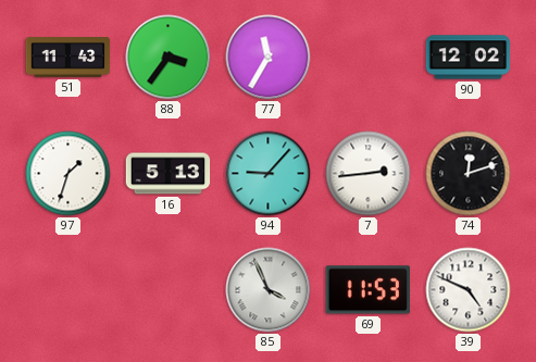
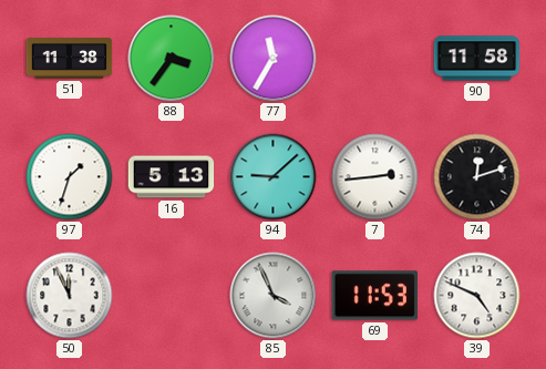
51: 11:43 -> 11:38
90: 12:02 -> 11:58
94: 9:07 -> 9:08
50: none -> 11:56
